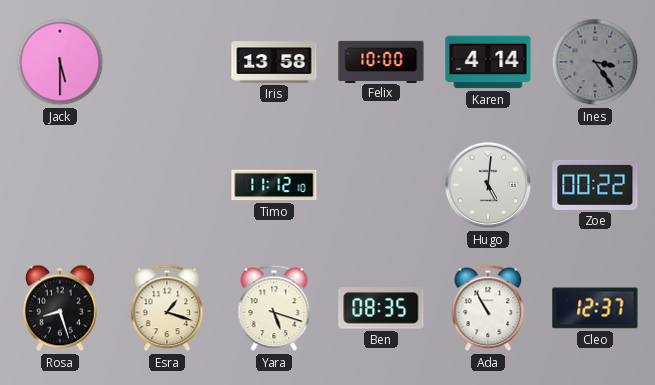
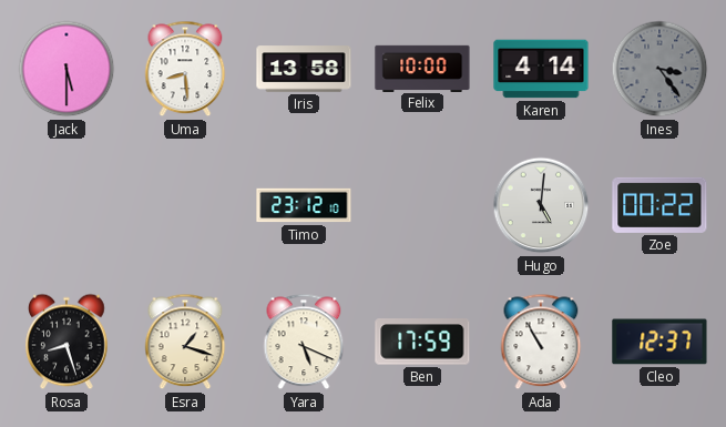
Uma: none -> 8:29
Timo: 11:12 -> 23:12
Yara: 5:18 -> 5:19
Ben: 08:35 -> 17:59
